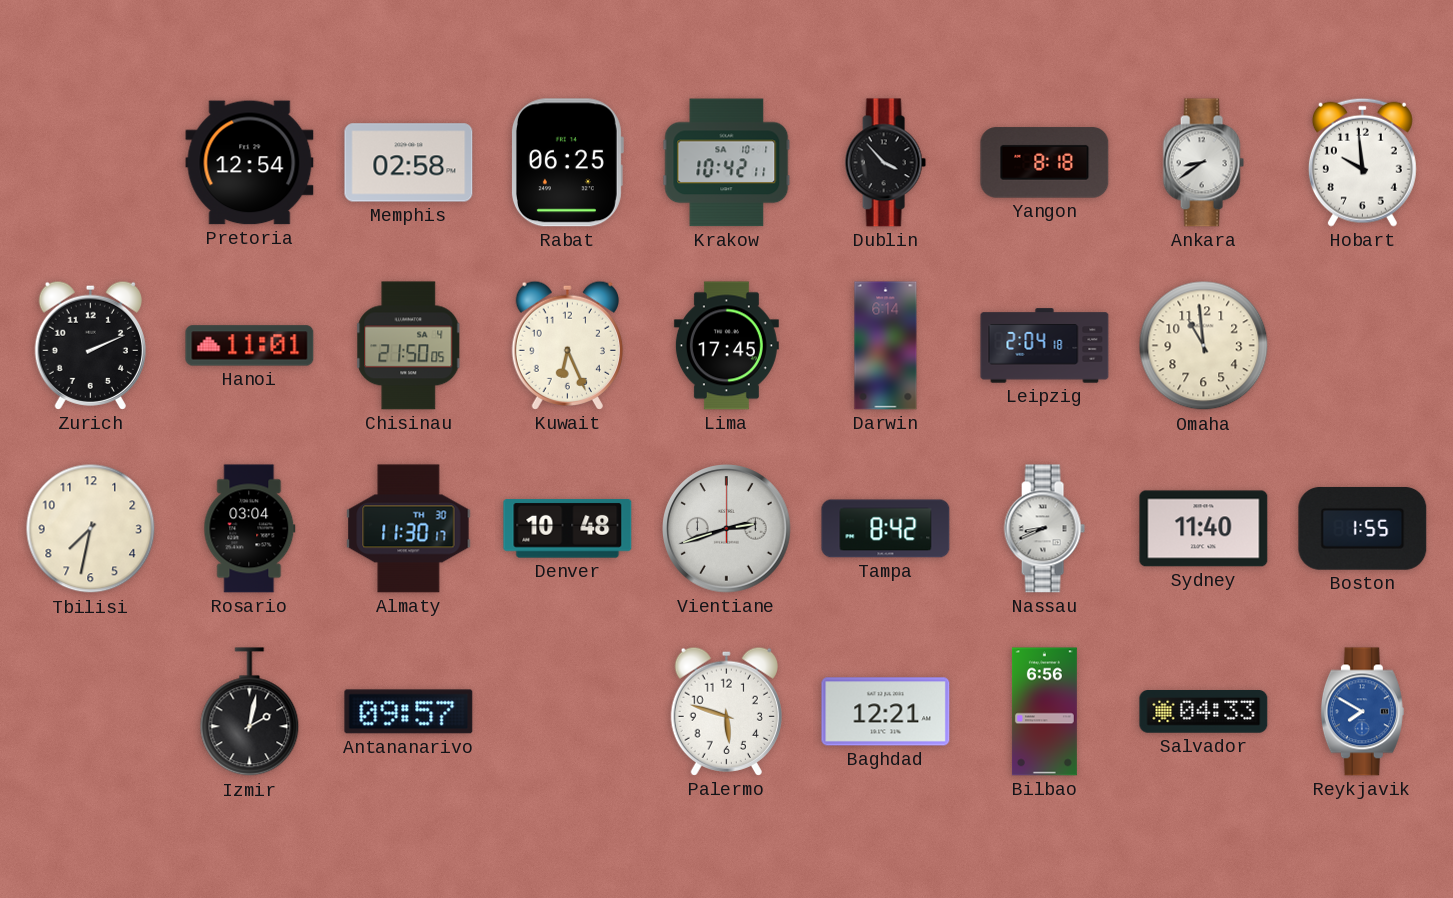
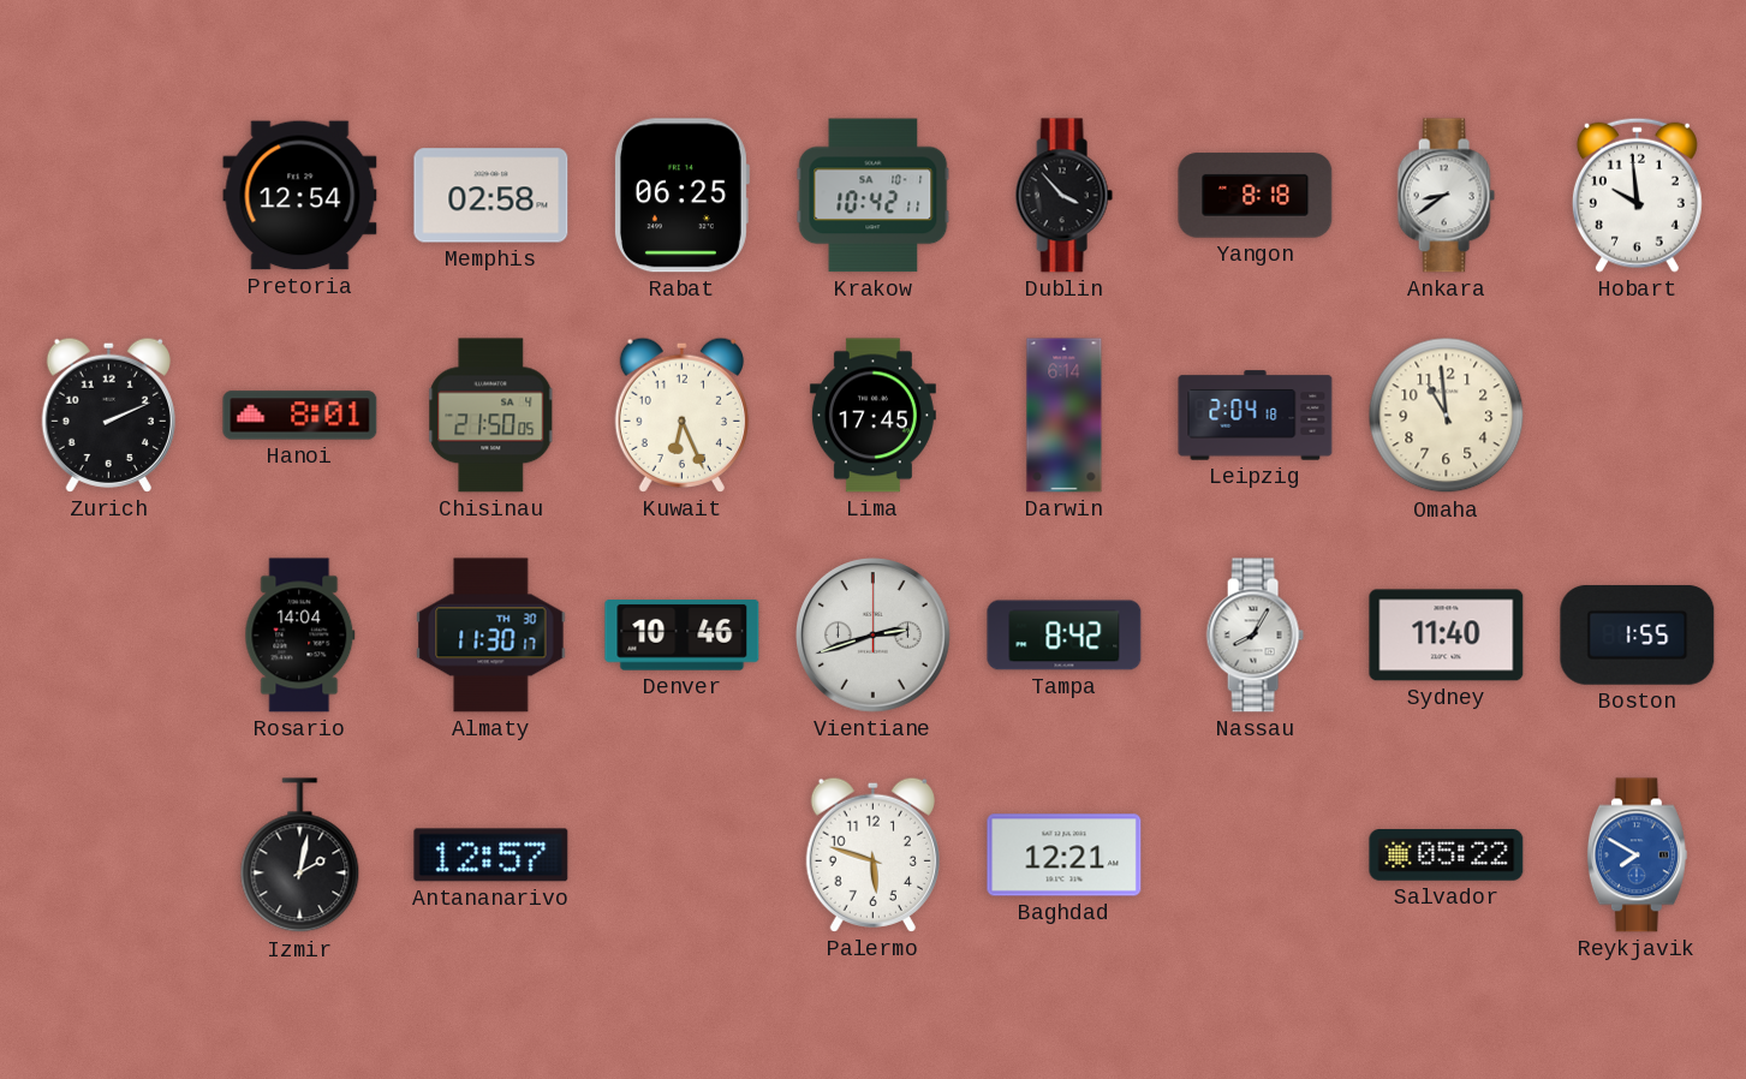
Hanoi: 11:01 -> 8:01
Tbilisi: 7:32 -> none
Rosario: 03:04 -> 14:04
Denver: 10:48 -> 10:46
Nassau: 8:41 -> 8:05
Antananarivo: 09:57 -> 12:57
Bilbao: 6:56 -> none
Salvador: 04:33 -> 05:22
